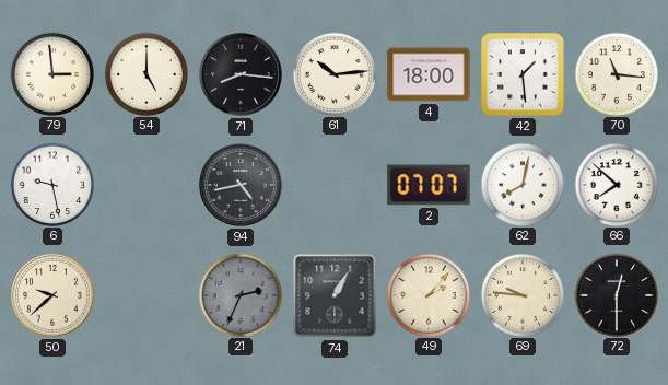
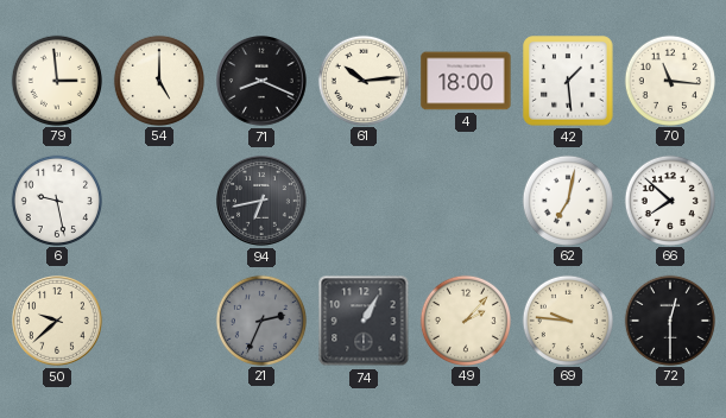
71: 8:16 -> 8:19
94: 4:43 -> 6:43
2: 07:07 -> none
62: 8:02 -> 7:02
